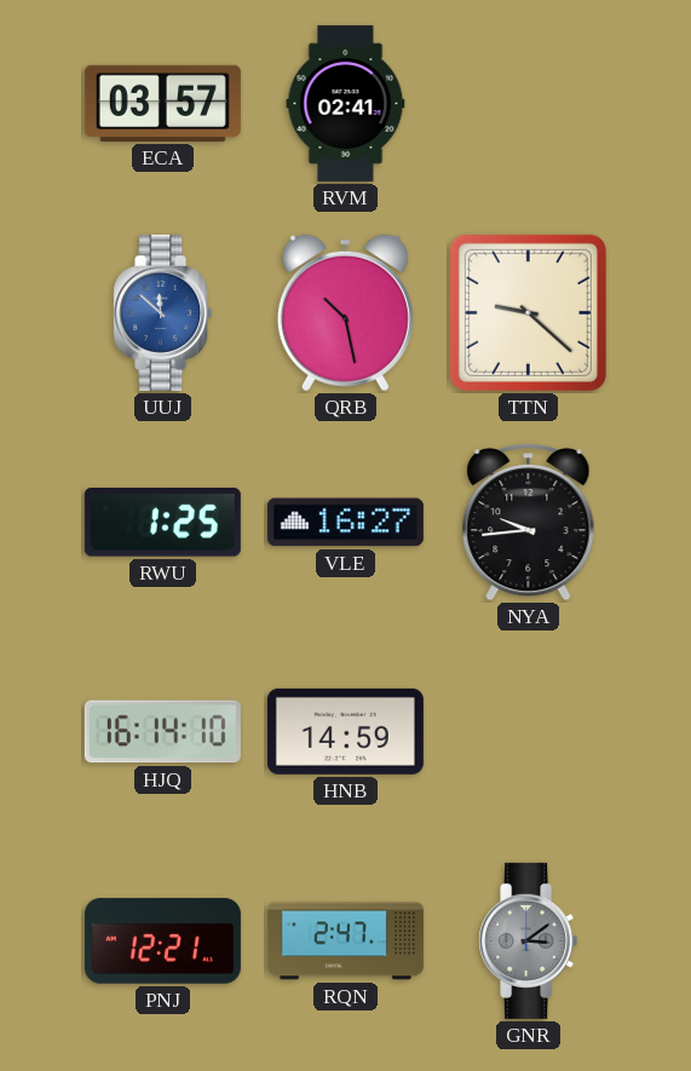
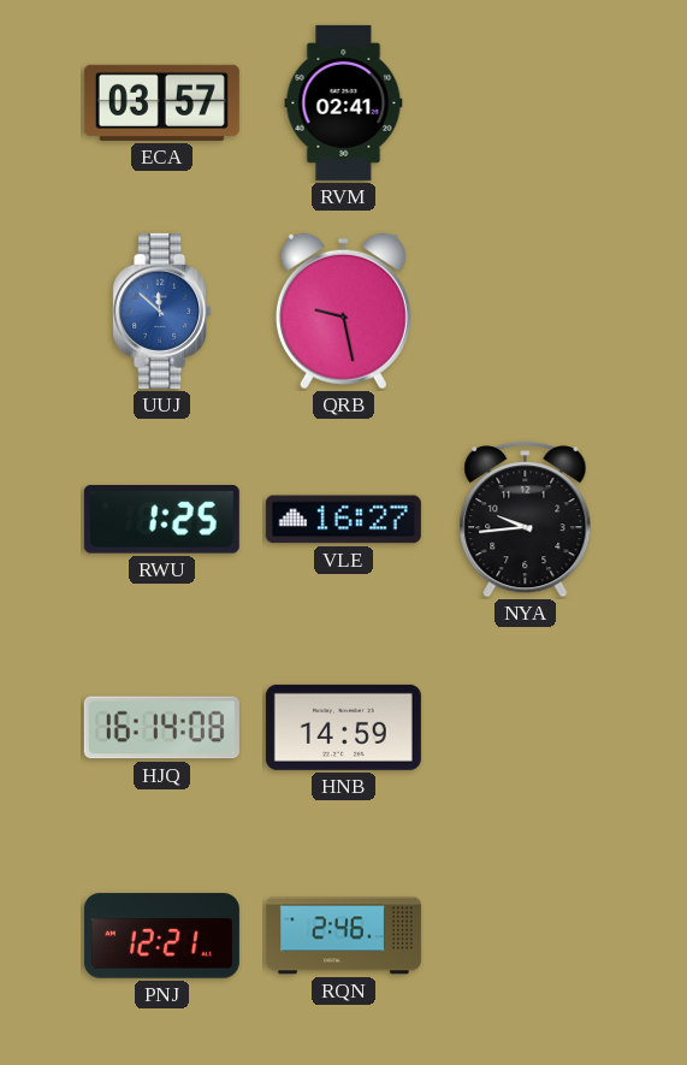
QRB: 10:28 -> 9:28
TTN: 9:22 -> none
HJQ: 16:14:10 -> 16:14:08
RQN: 2:47 -> 2:46
GNR: 3:09 -> none
